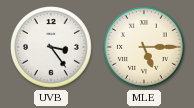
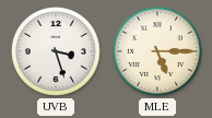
UVB: 3:24 -> 3:27
